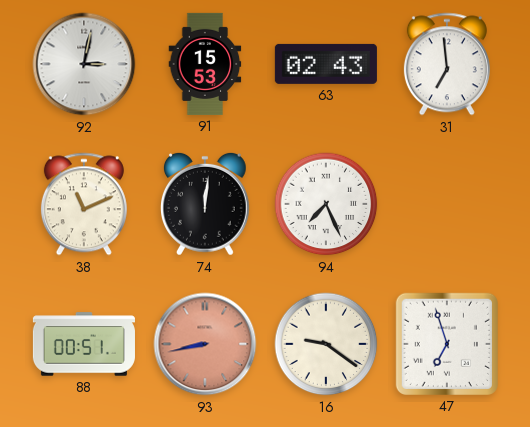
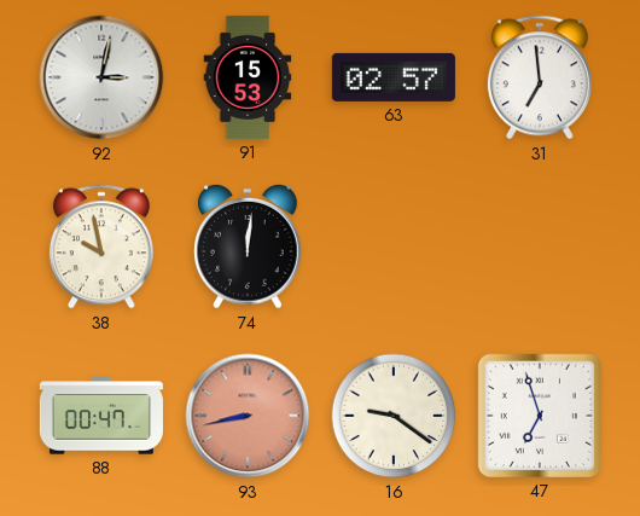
63: 02:43 -> 02:57
38: 11:11 -> 9:58
94: 7:26 -> none
88: 00:51 -> 00:47
